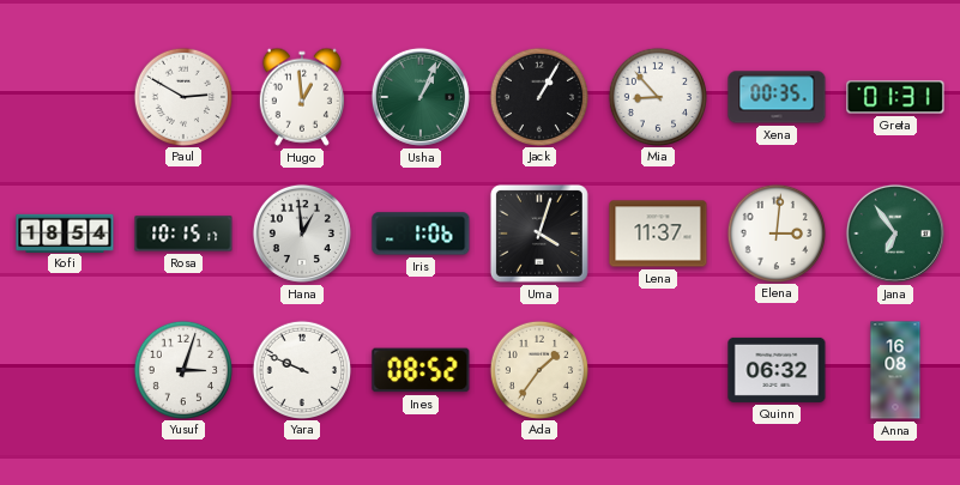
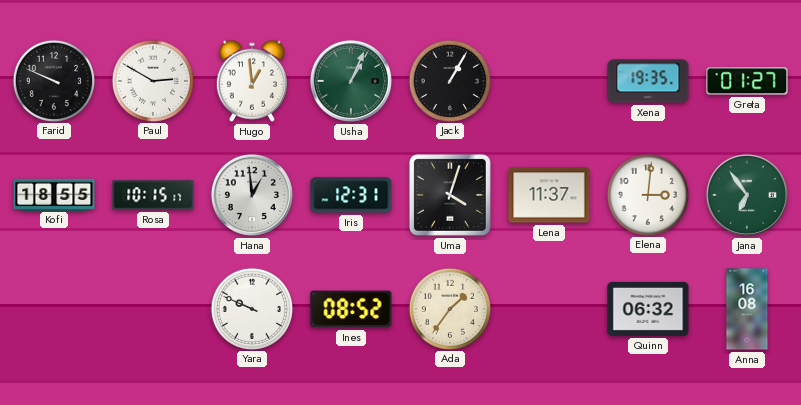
Farid: none -> 9:49
Mia: 8:53 -> none
Xena: 00:35 -> 19:35
Greta: 01:31 -> 01:27
Kofi: 18:54 -> 18:55
Iris: 1:06 -> 12:31
Yusuf: 3:03 -> none
